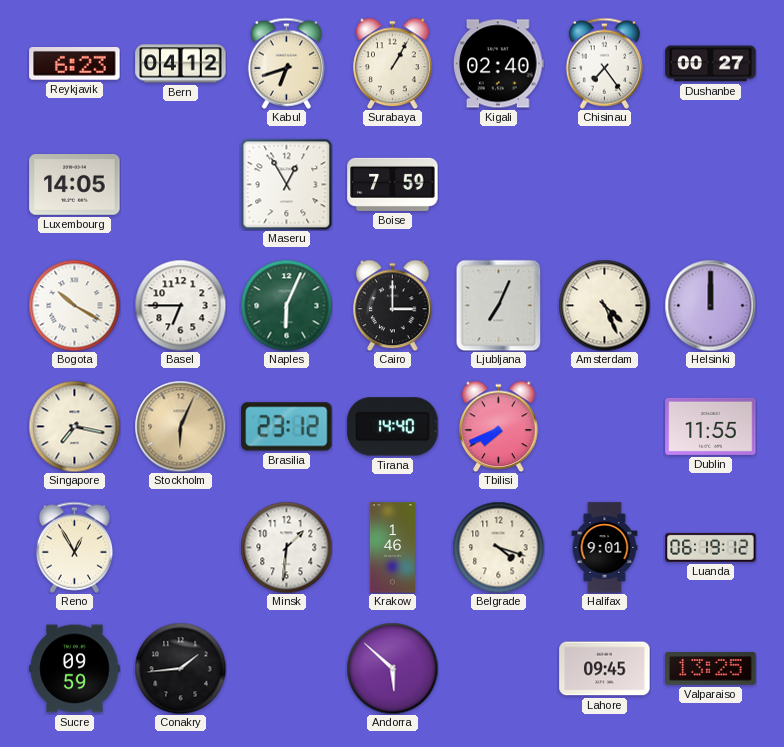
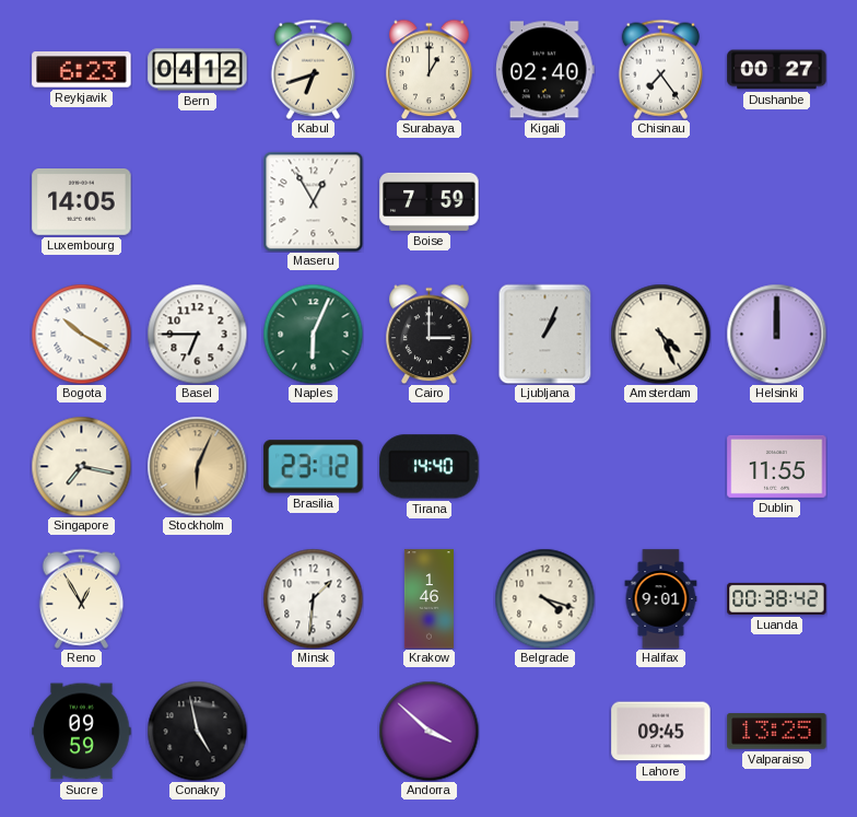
Surabaya: 1:05 -> 1:00
Ljubljana: 7:04 -> 1:04
Tbilisi: 7:41 -> none
Luanda: 06:19 -> 00:38
Conakry: 1:44 -> 4:58
Andorra: 5:52 -> 3:52
